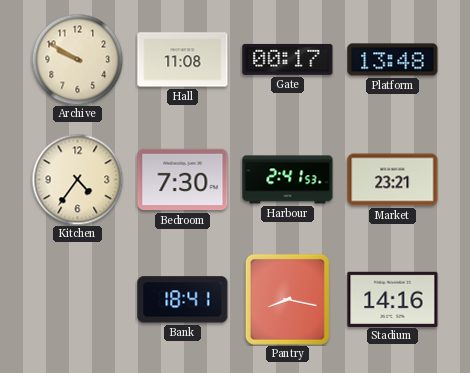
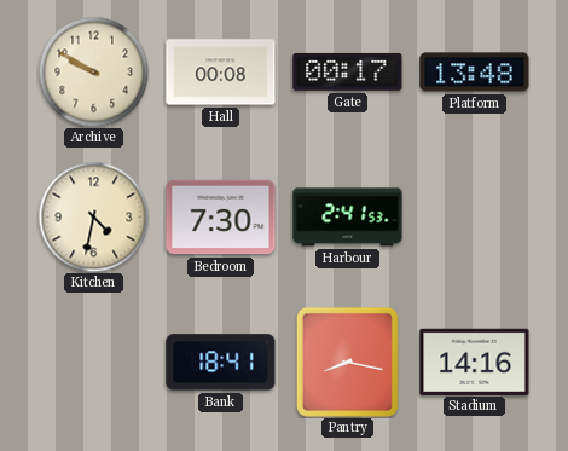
Hall: 11:08 -> 00:08
Kitchen: 4:36 -> 4:32
Market: 23:21 -> none
